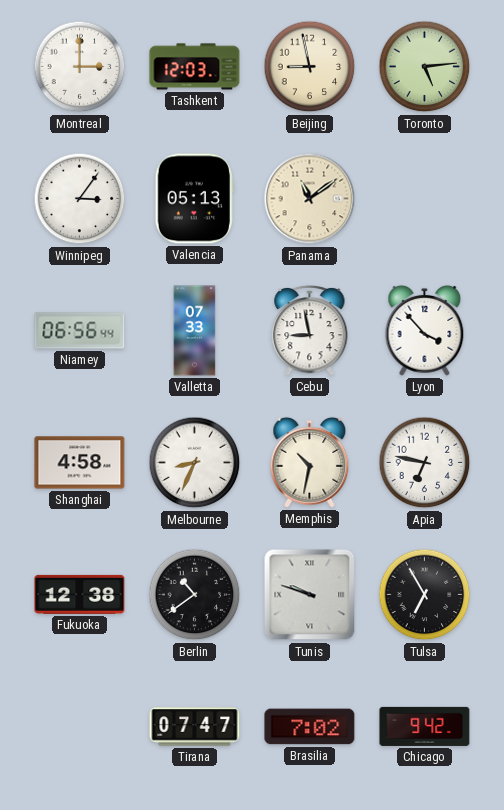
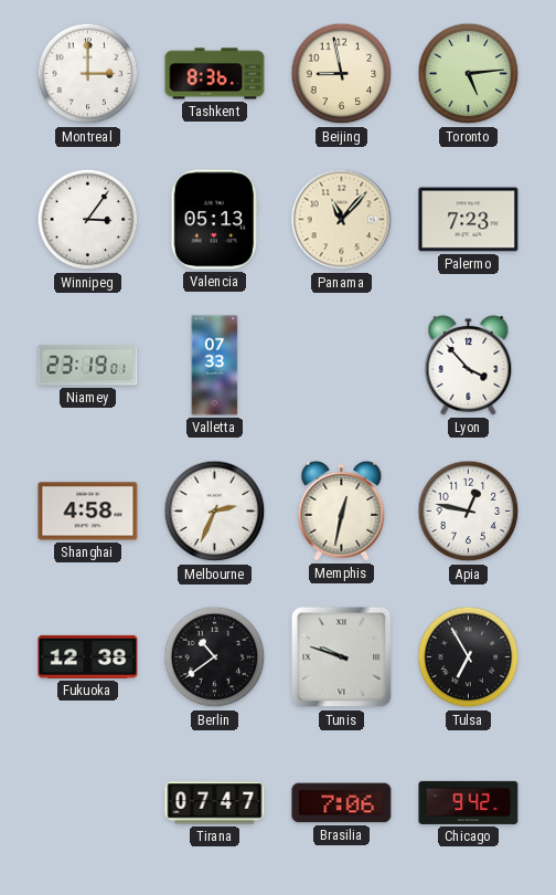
Tashkent: 12:03 -> 8:36
Panama: 11:09 -> 11:07
Palermo: none -> 7:23
Niamey: 06:56 -> 23:19
Cebu: 8:58 -> none
Melbourne: 8:34 -> 2:34
Memphis: 10:32 -> 12:32
Apia: 6:47 -> 12:47
Brasilia: 7:02 -> 7:06
